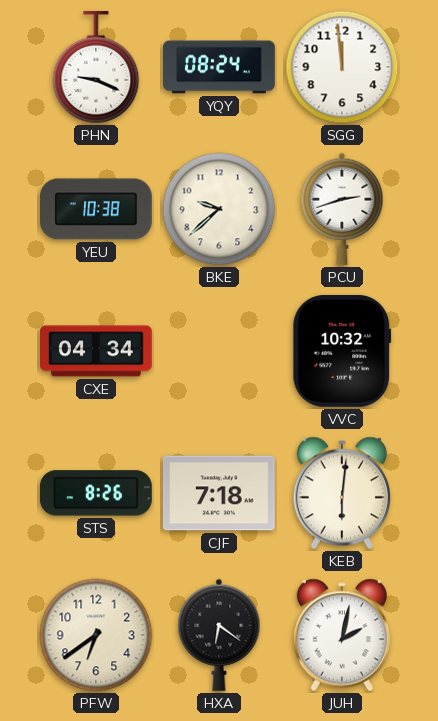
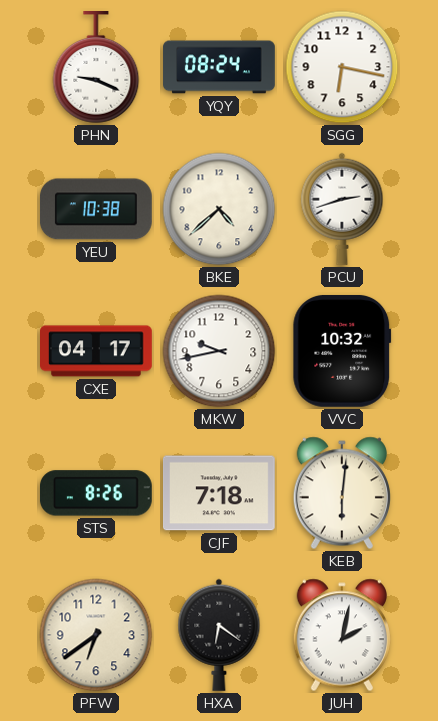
SGG: 11:59 -> 6:17
BKE: 9:38 -> 4:38
CXE: 04:34 -> 04:17
MKW: none -> 9:43
